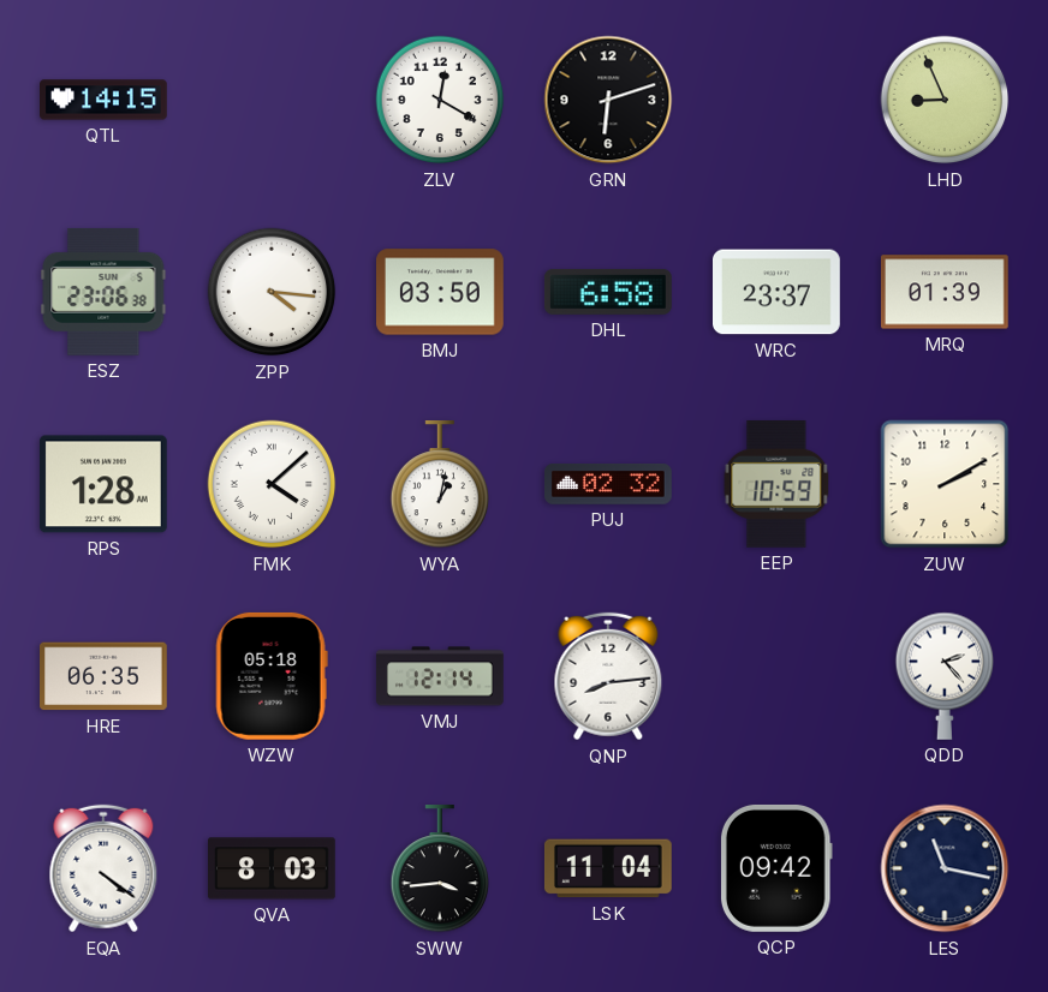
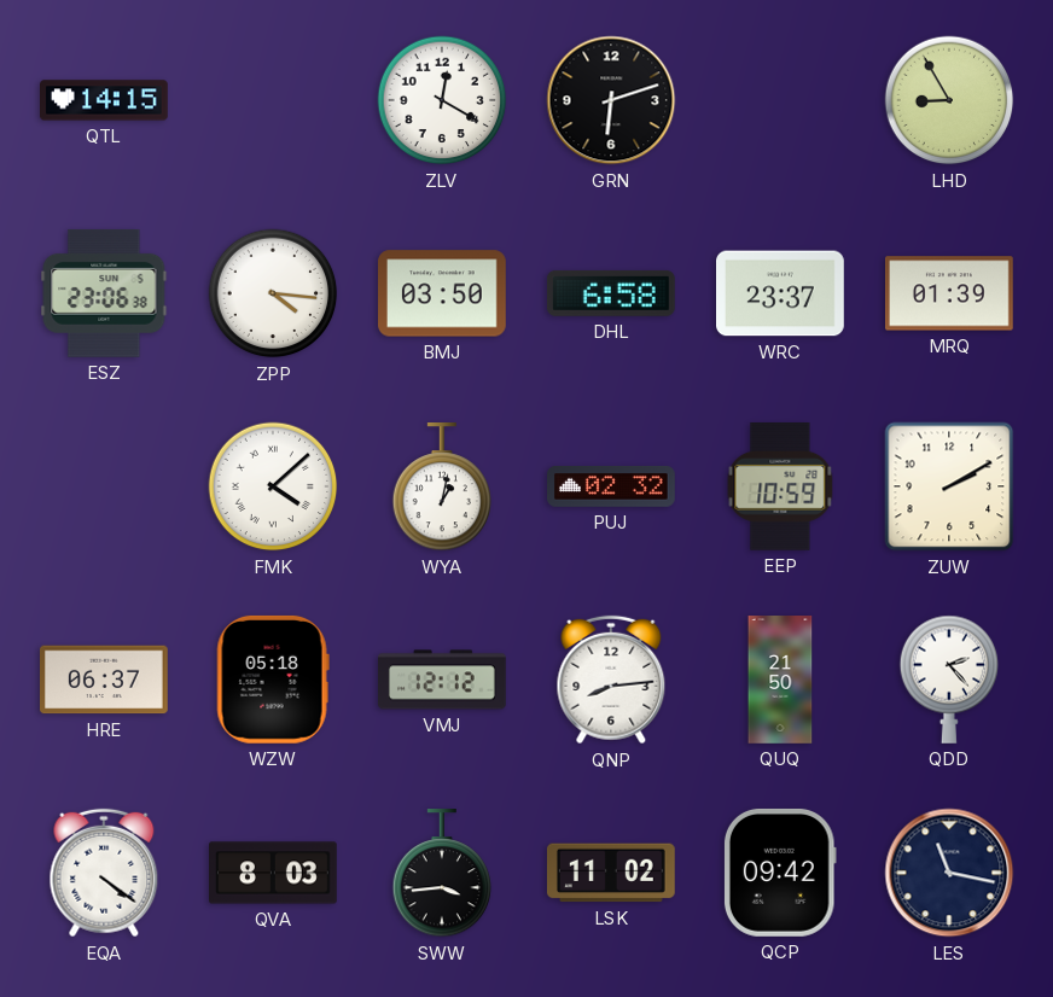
LHD: 8:56 -> 8:55
RPS: 1:28 -> none
HRE: 06:35 -> 06:37
VMJ: 12:14 -> 12:12
QUQ: none -> 21:50
LSK: 11:04 -> 11:02
